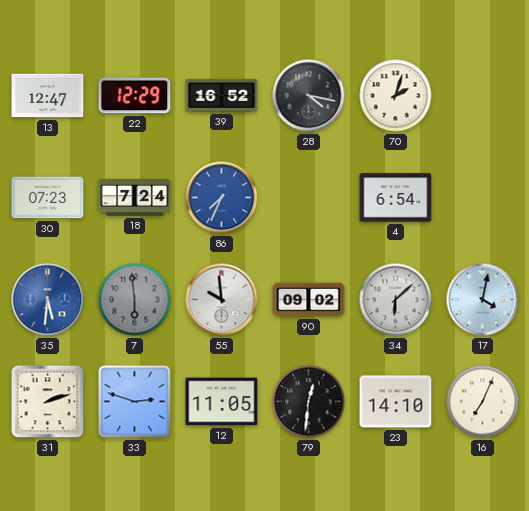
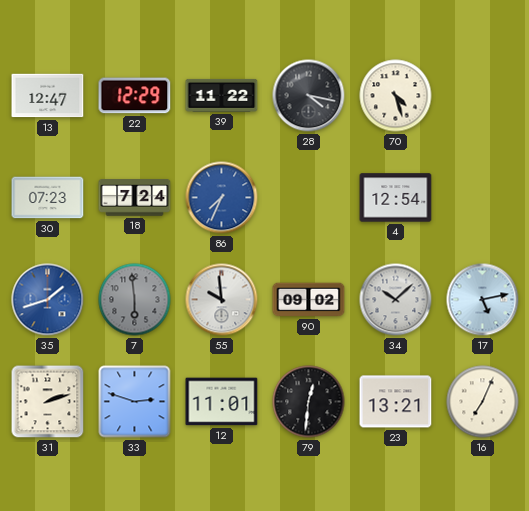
39: 16:52 -> 11:22
70: 2:03 -> 4:27
4: 6:54 -> 12:54
35: 5:31 -> 1:42
34: 6:08 -> 10:08
17: 4:02 -> 5:13
12: 11:05 -> 11:01
23: 14:10 -> 13:21
